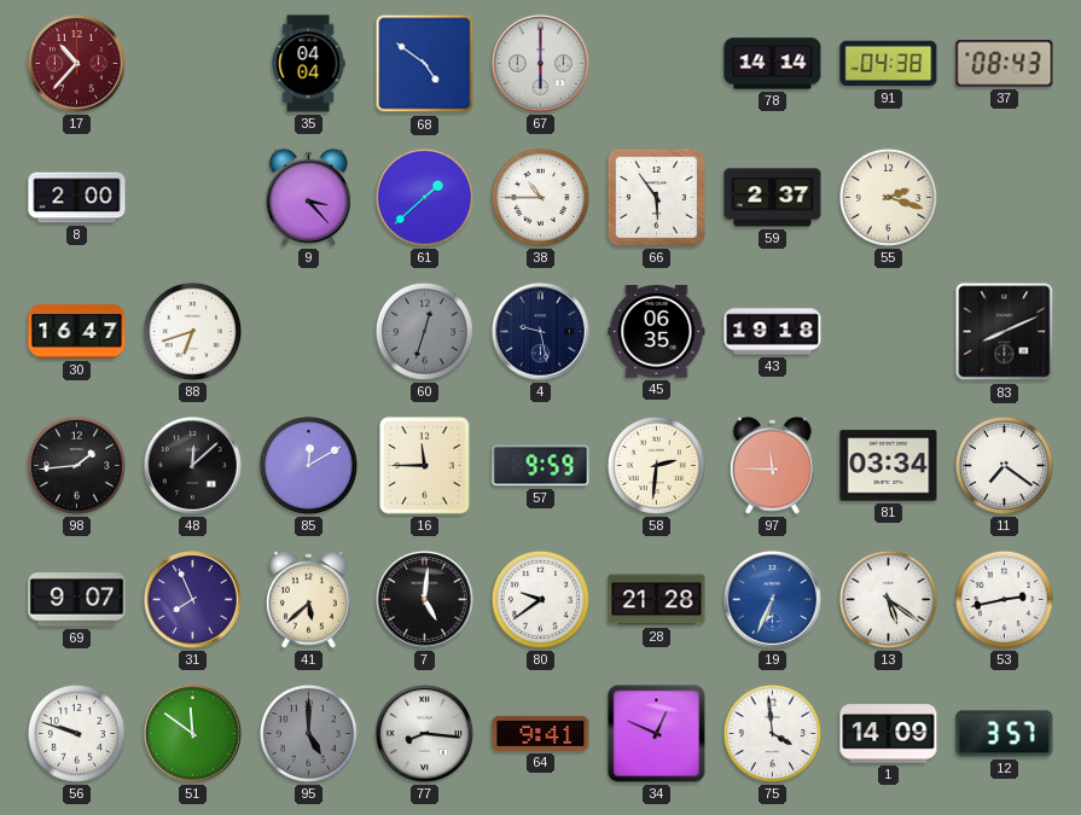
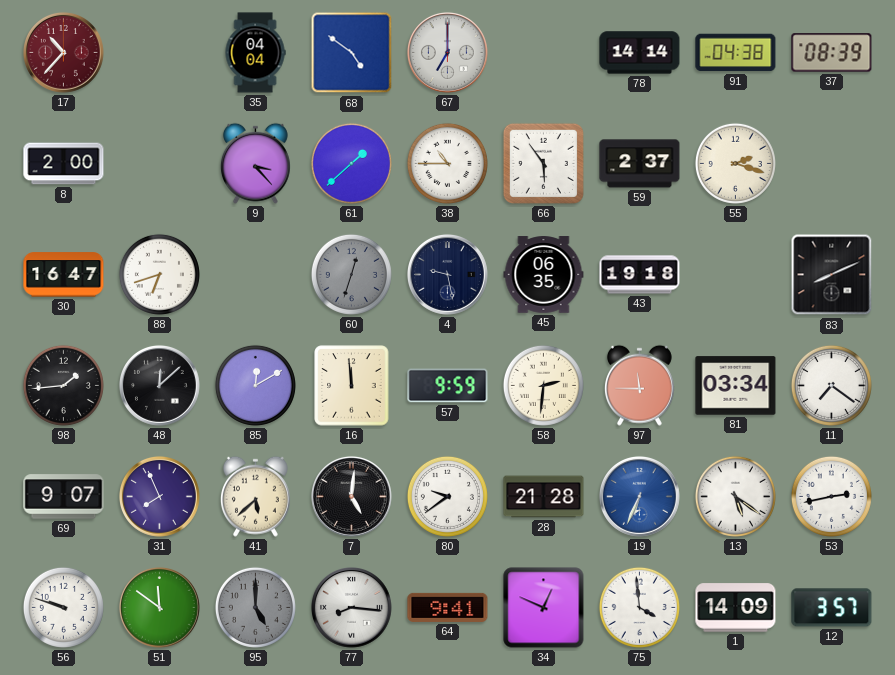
67: 6:00 -> 7:00
37: 08:43 -> 08:39
16: 11:45 -> 11:59
